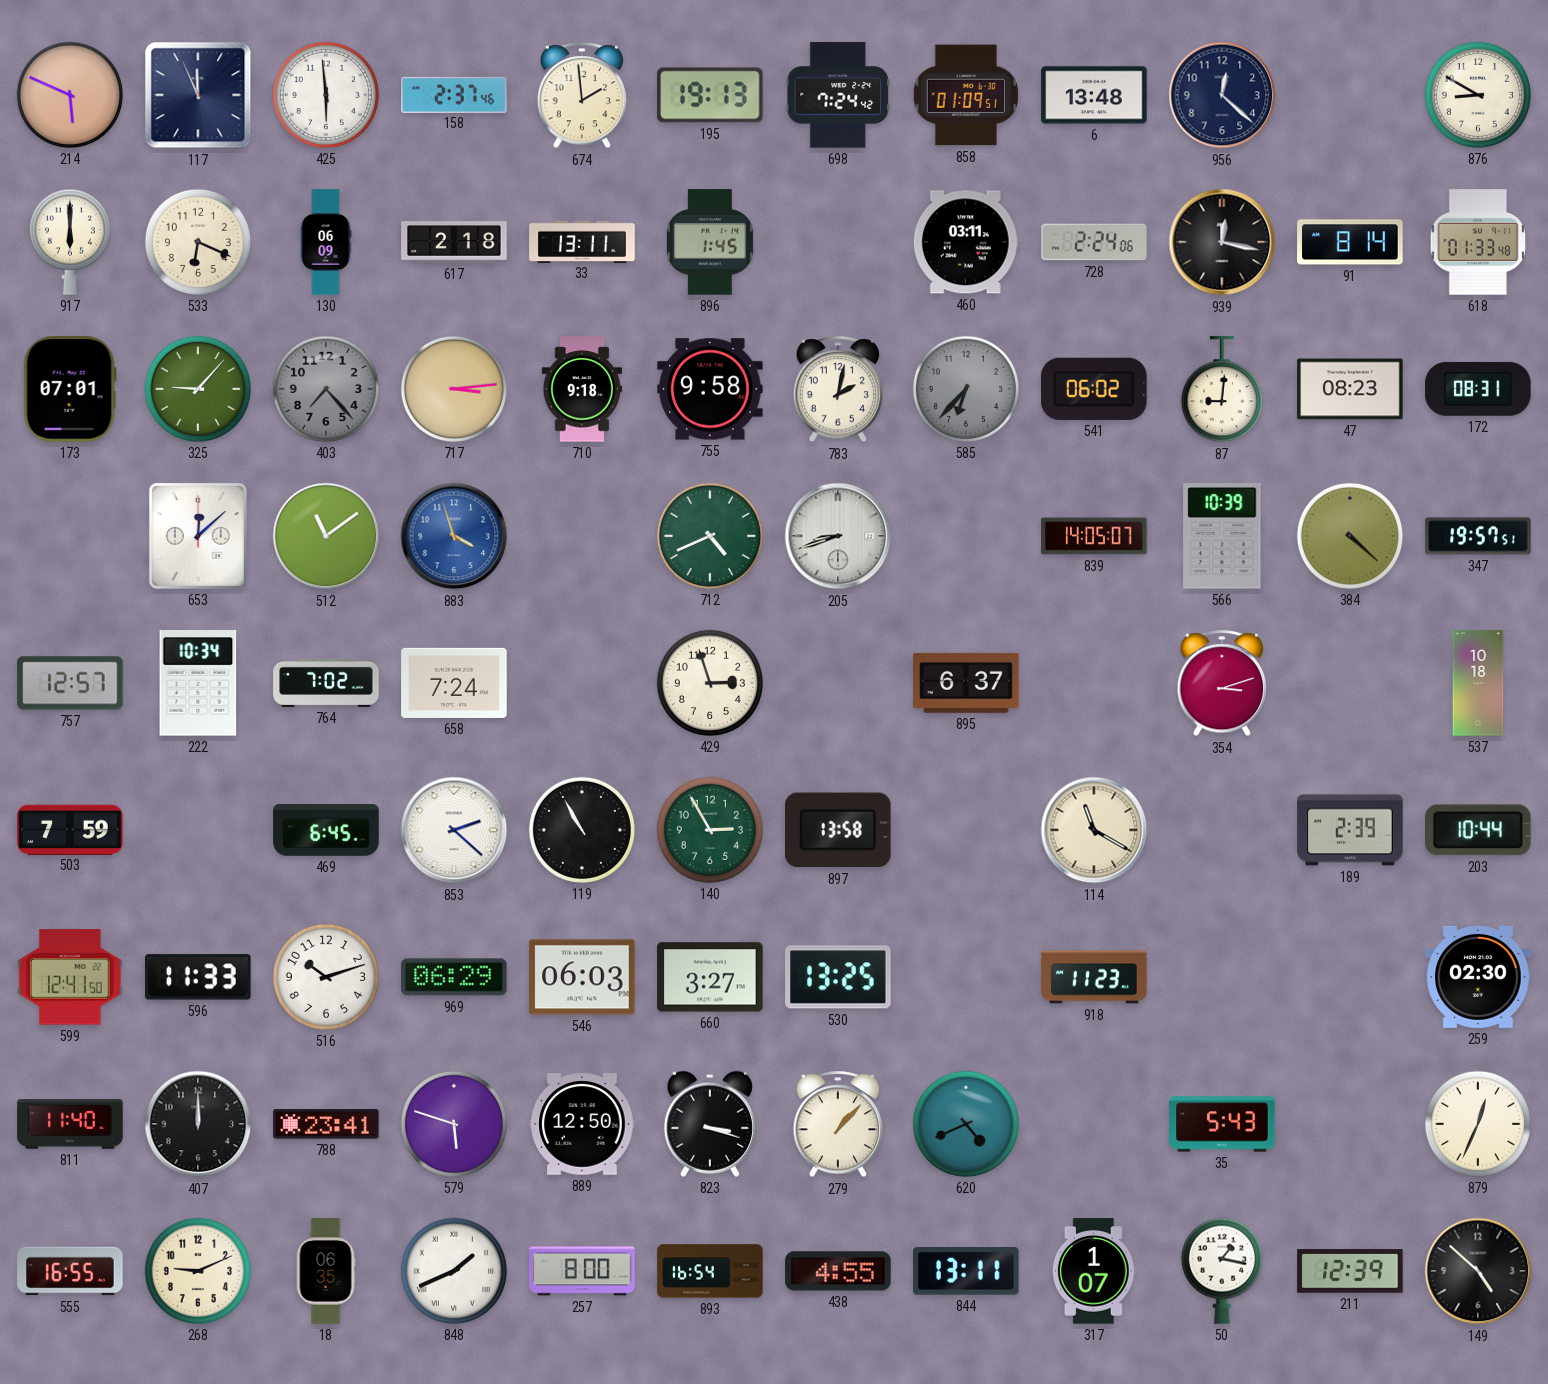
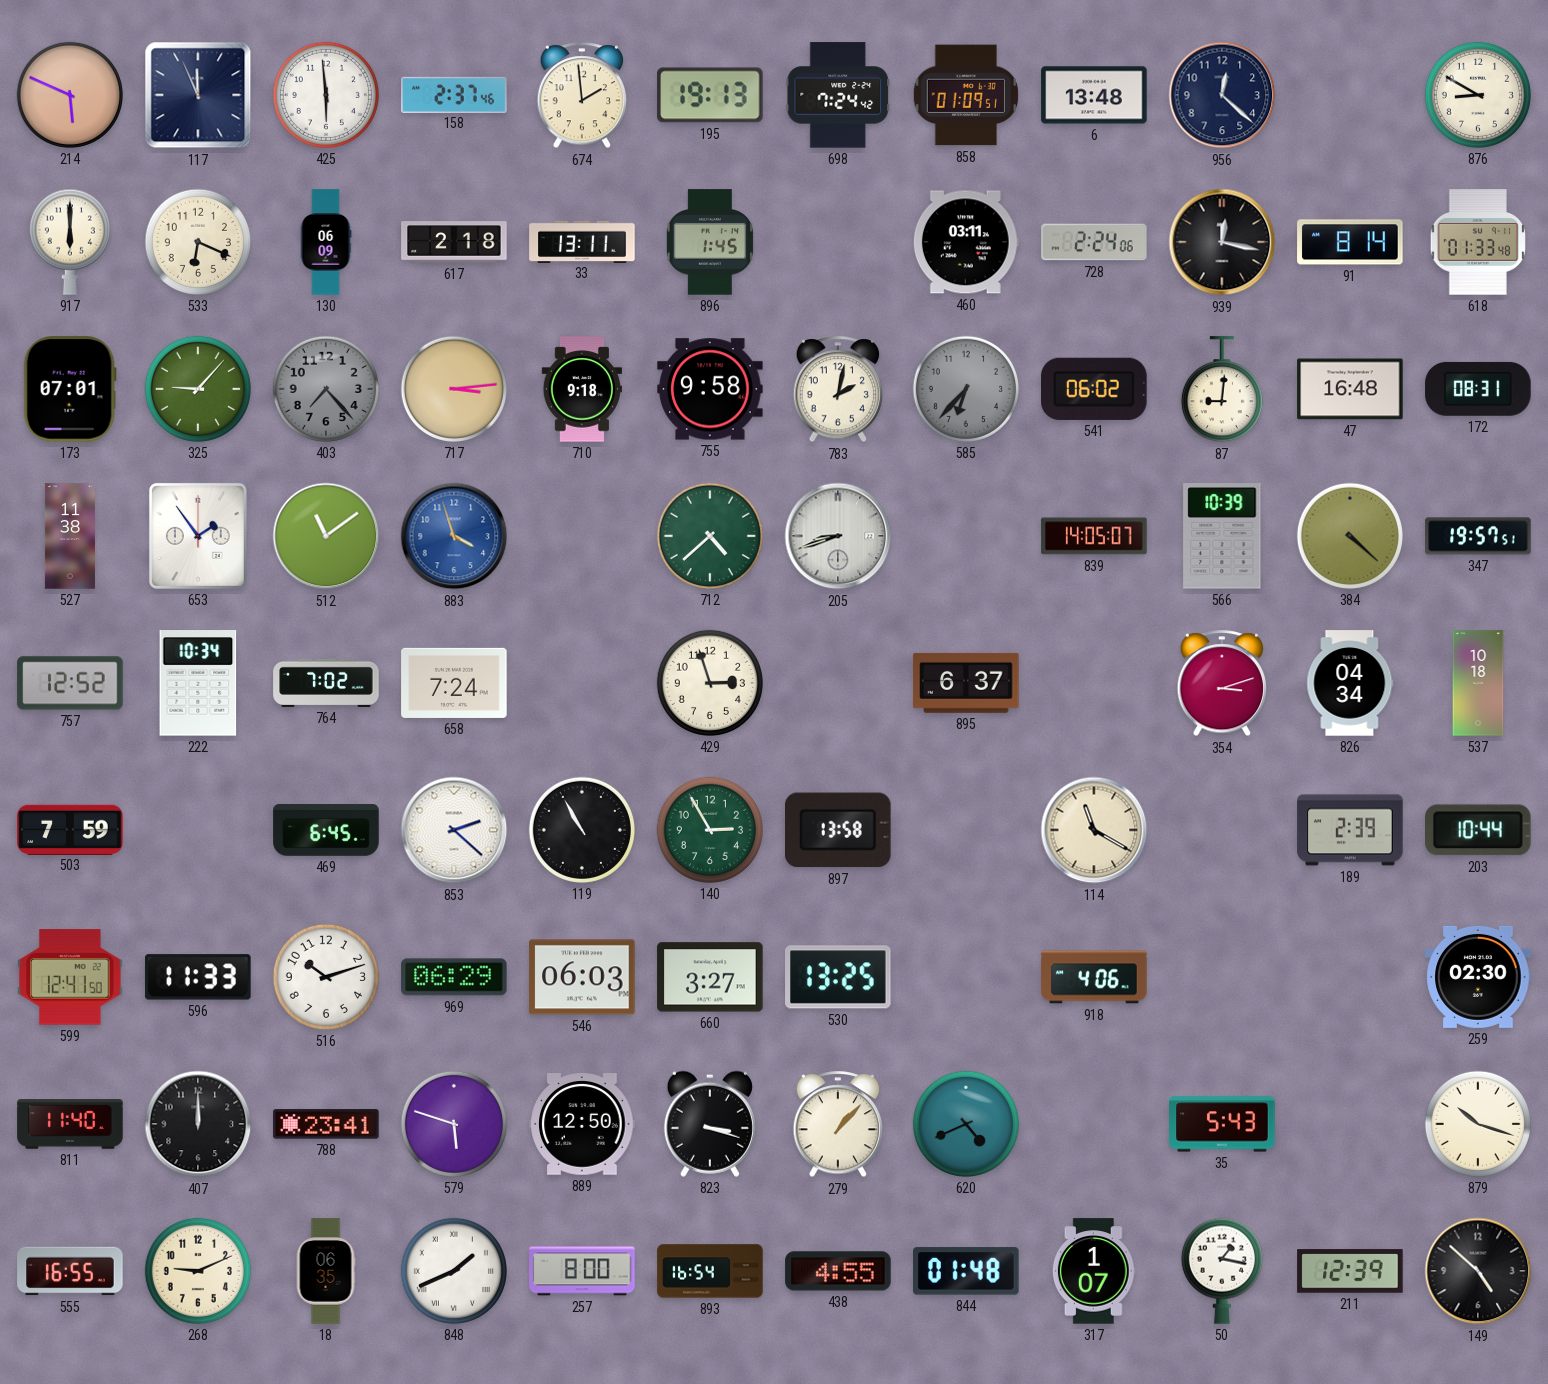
47: 08:23 -> 16:48
527: none -> 11:38
653: 12:08 -> 1:54
712: 4:41 -> 4:38
757: 12:57 -> 12:52
826: none -> 04:34
918: 11:23 -> 4:06
879: 12:34 -> 10:18
844: 13:11 -> 01:48
